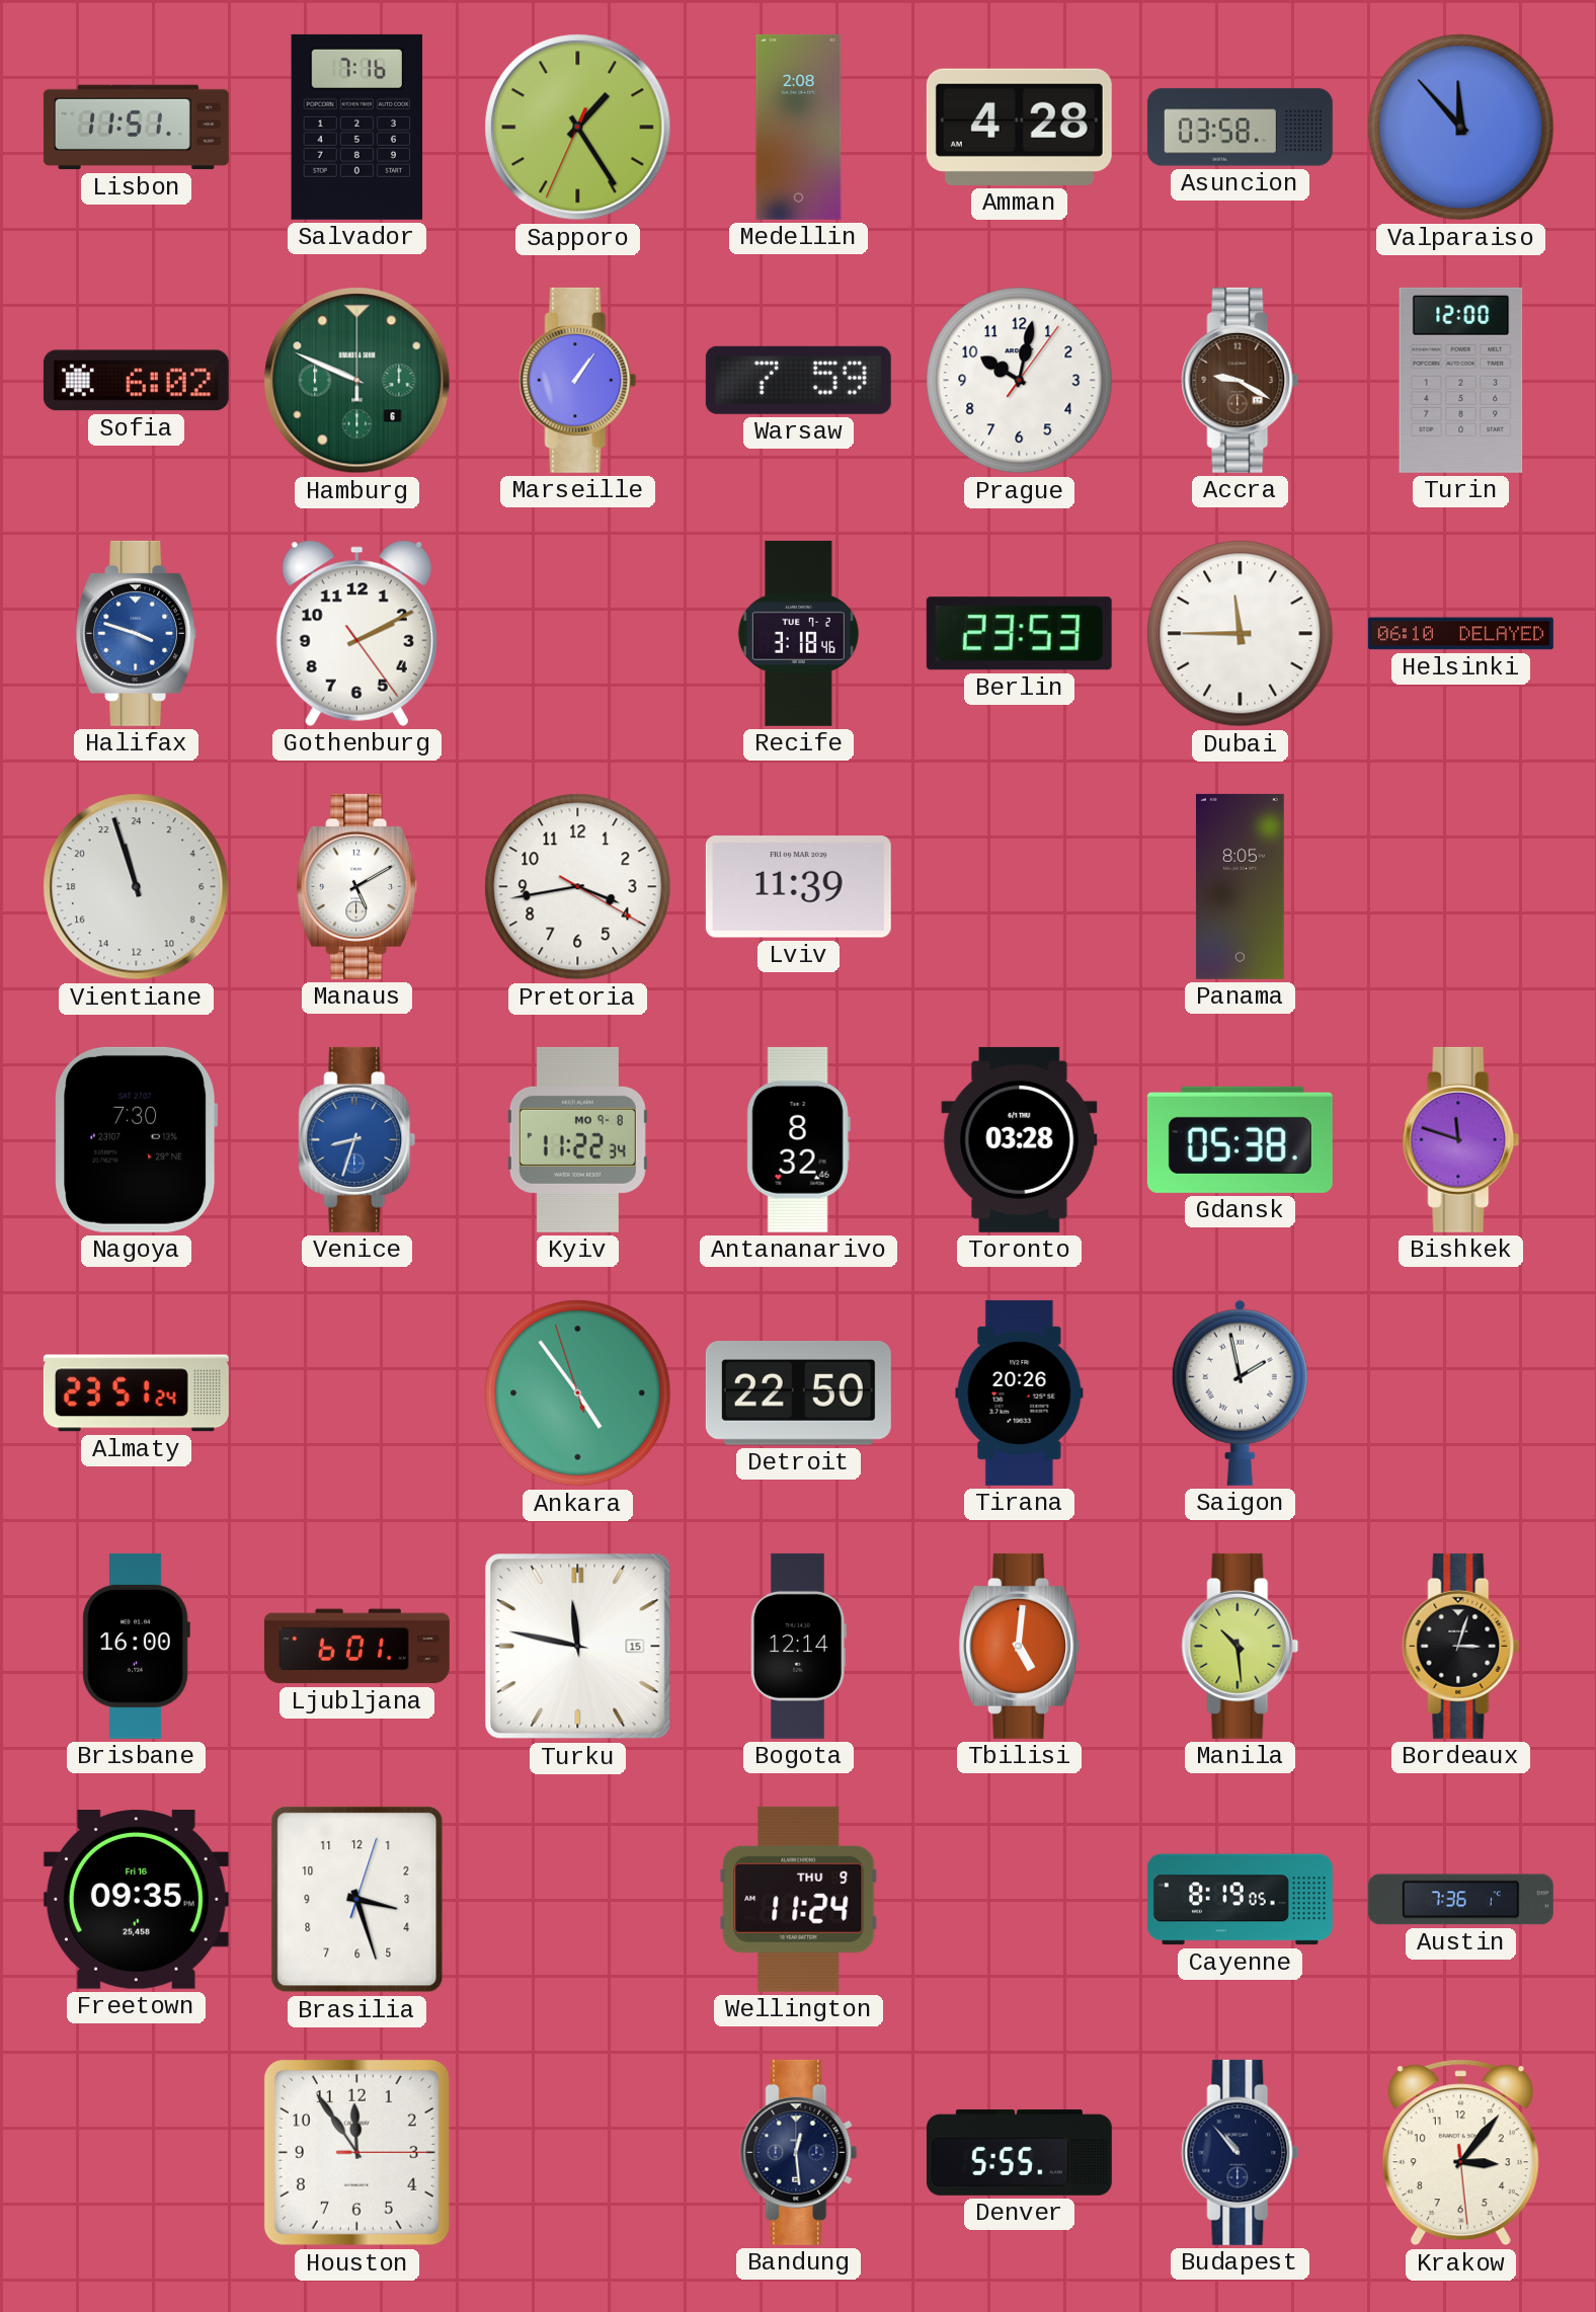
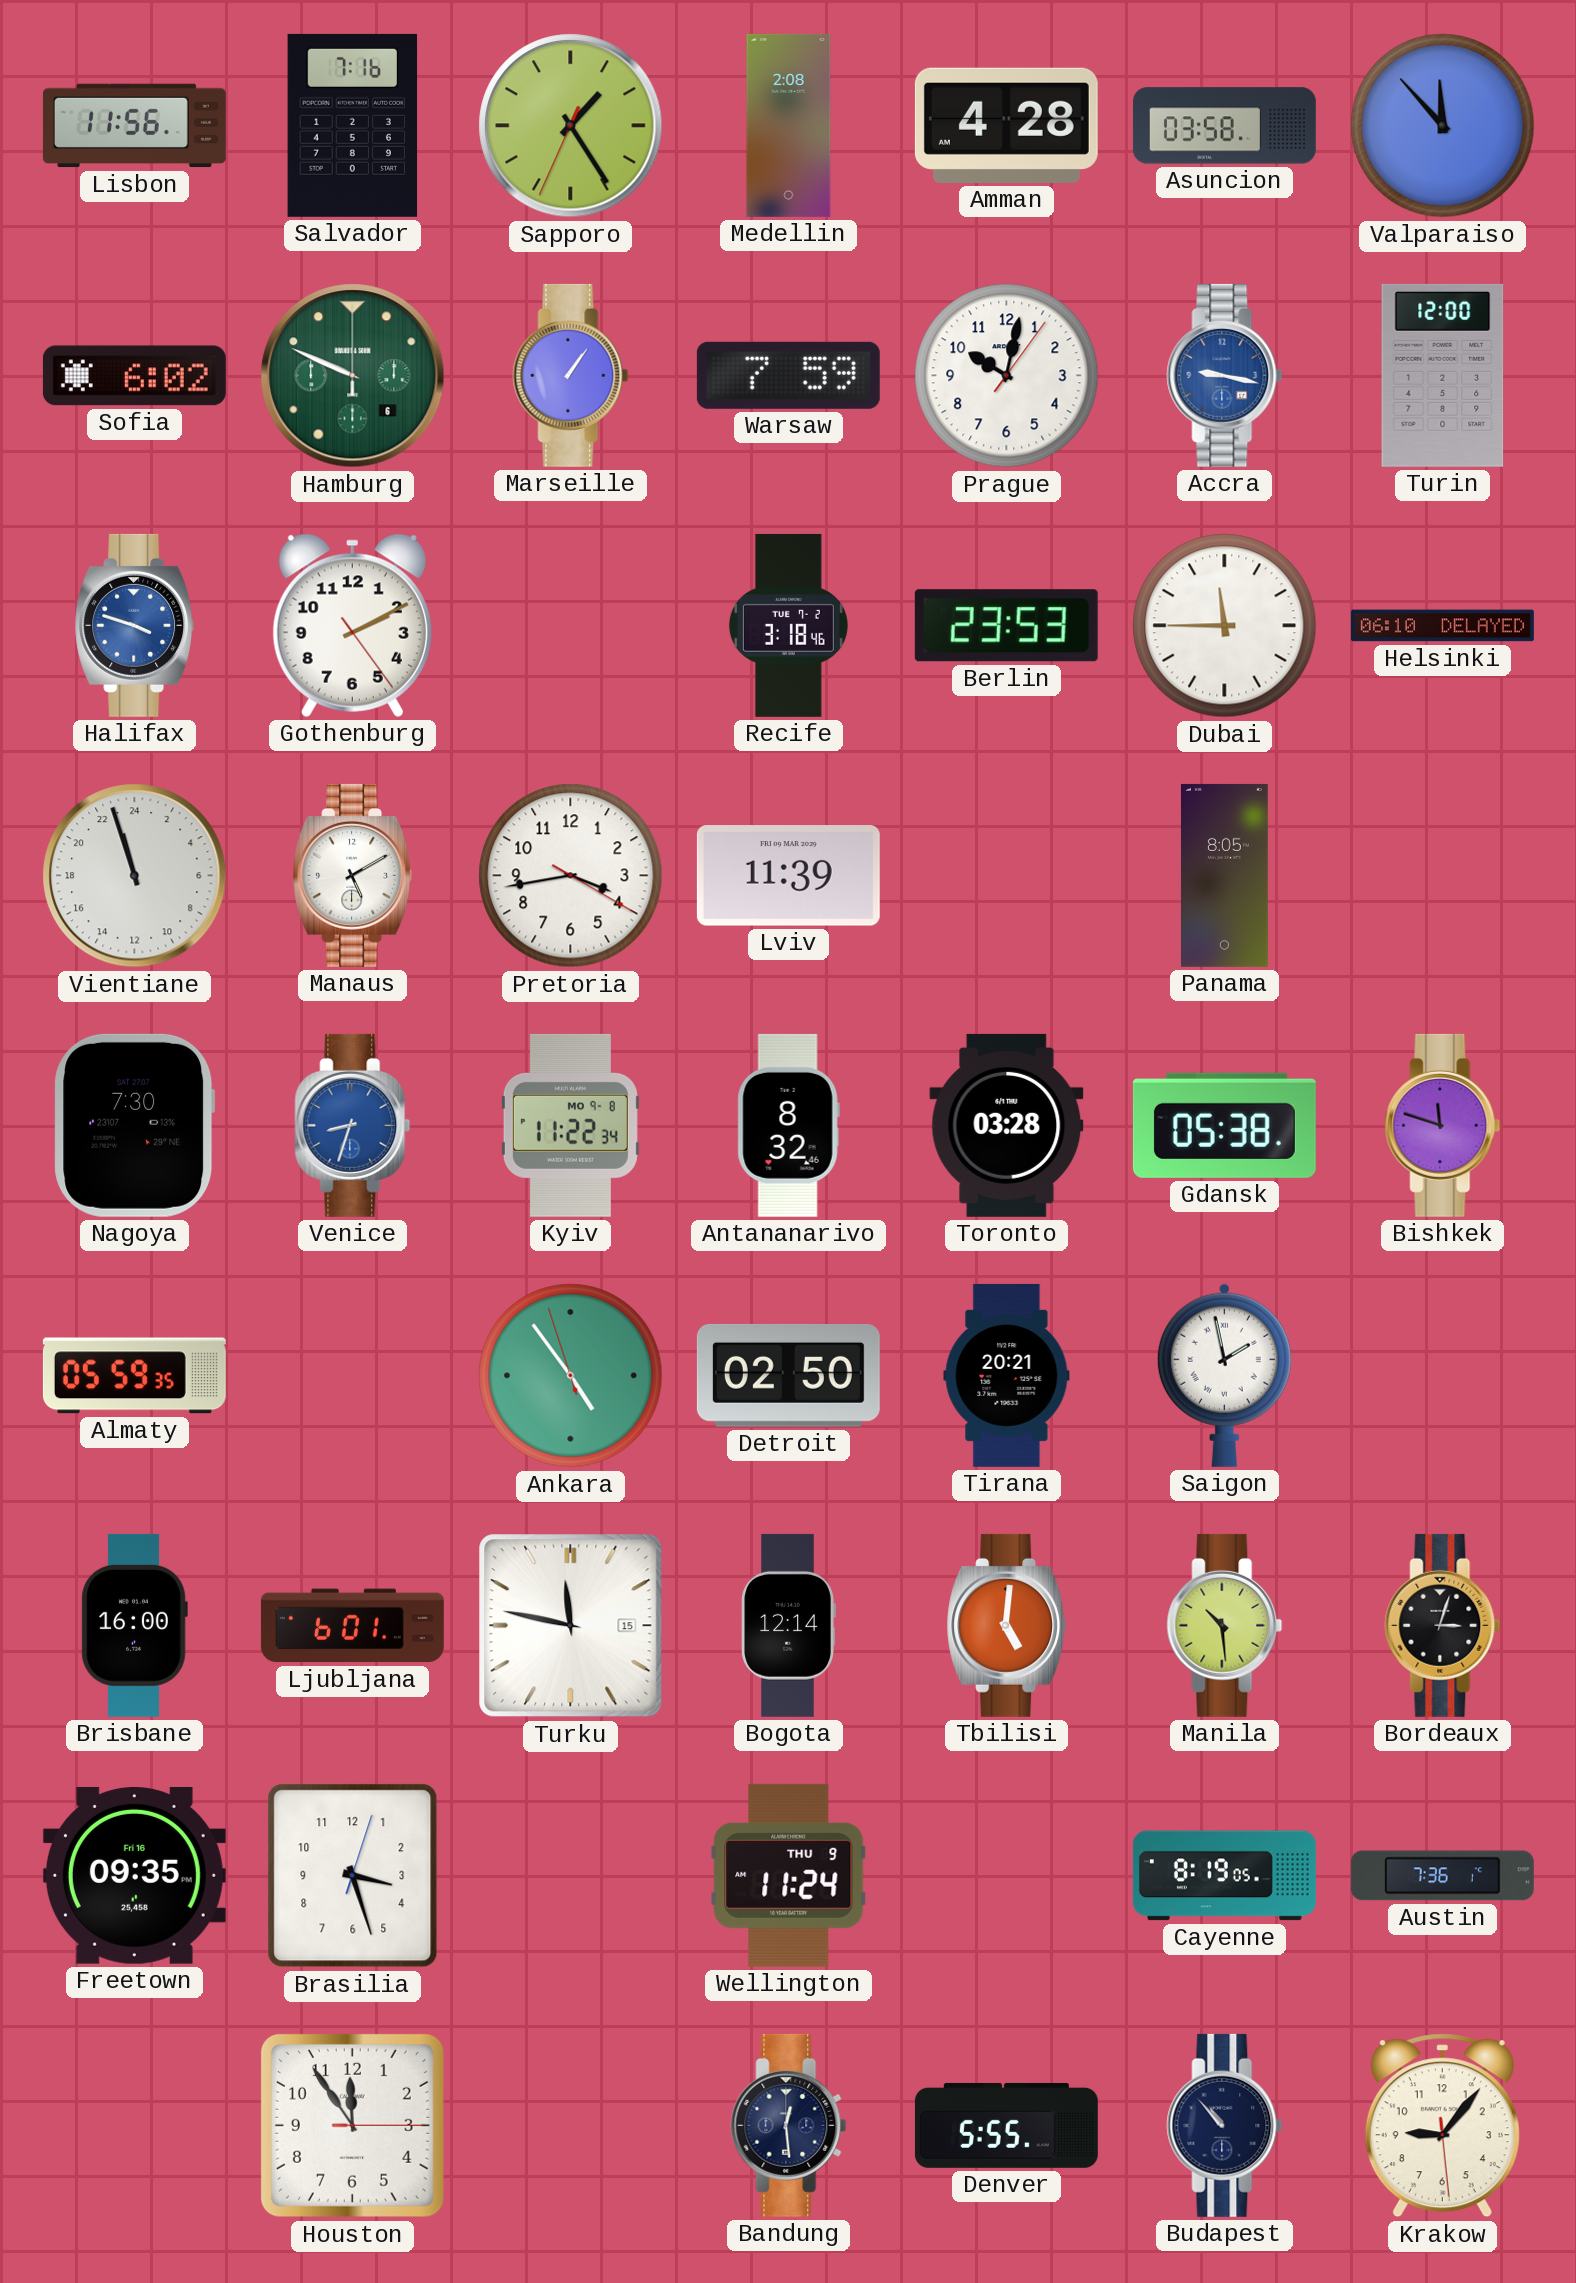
Lisbon: 11:51 -> 11:56
Accra: 9:20 -> 9:17
Accra dial: brown -> blue
Almaty: 23:51 -> 05:59
Detroit: 22:50 -> 02:50
Tirana: 20:26 -> 20:21
Krakow: 3:06 -> 9:06
